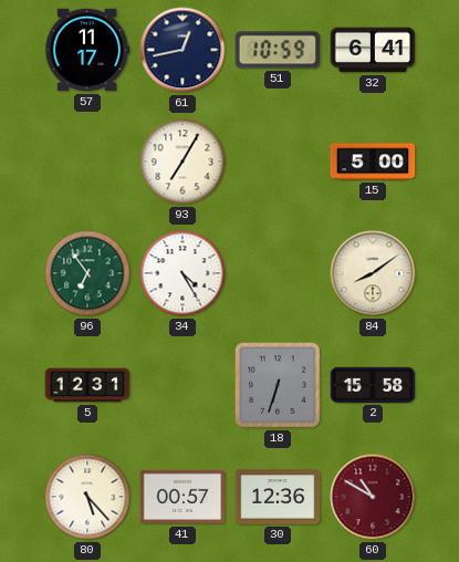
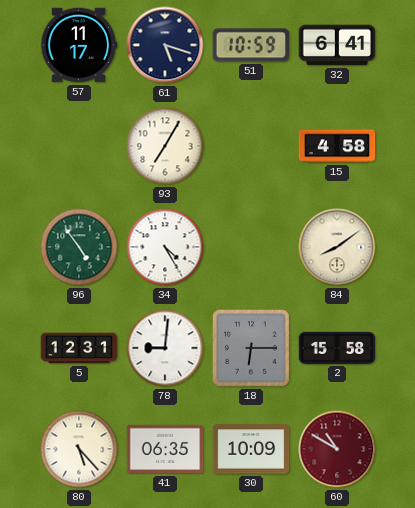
61: 12:43 -> 5:18
15: 5:00 -> 4:58
96: 6:54 -> 4:54
78: none -> 9:01
18: 6:33 -> 6:15
41: 00:57 -> 06:35
30: 12:36 -> 10:09
